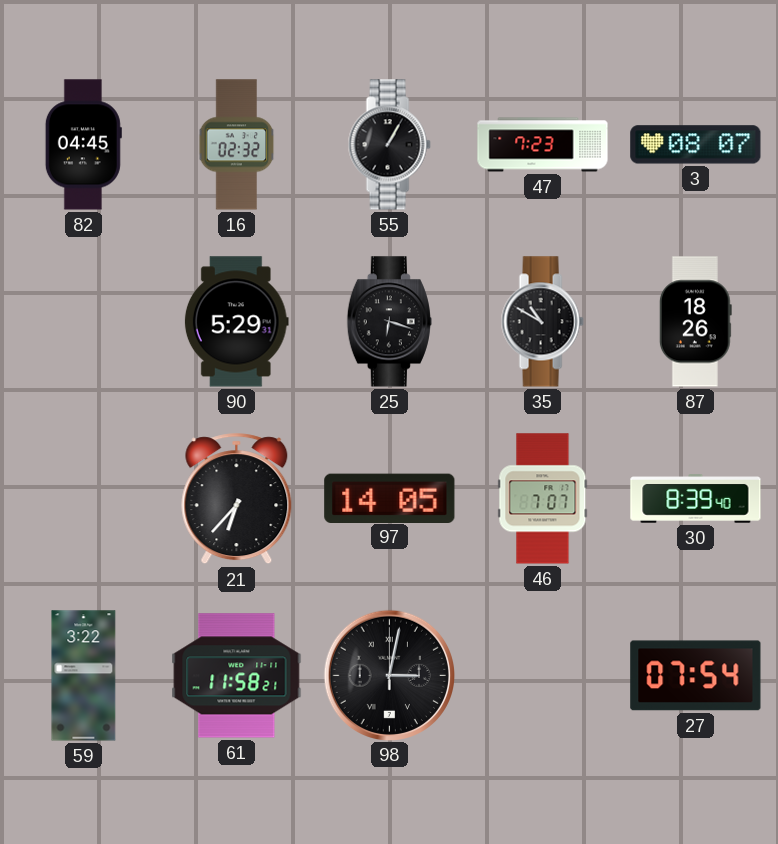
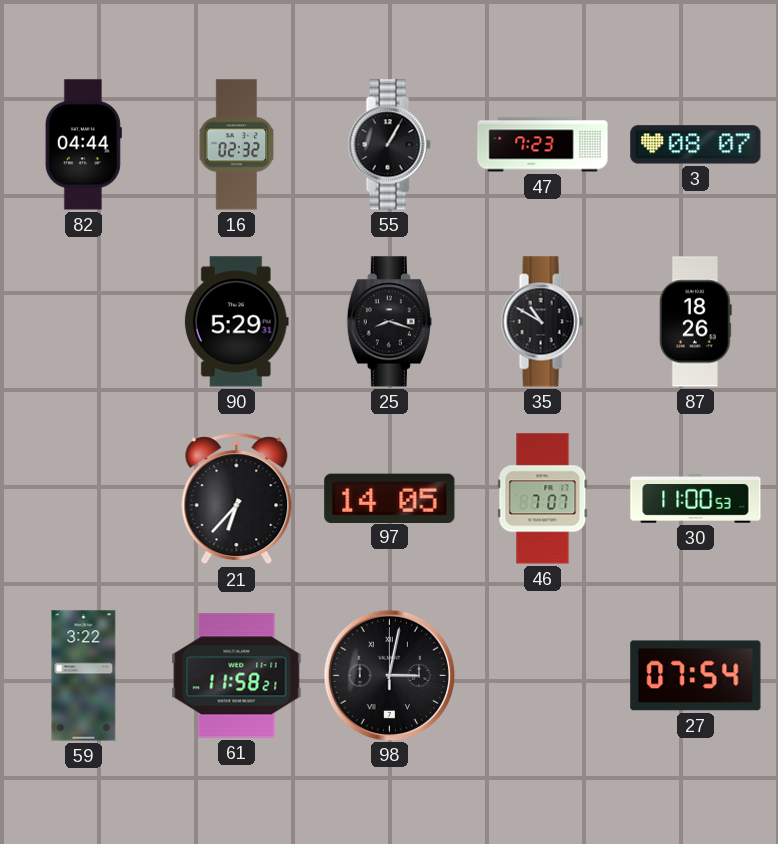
82: 04:45 -> 04:44
25: 6:18 -> 8:18
30: 8:39 -> 11:00
